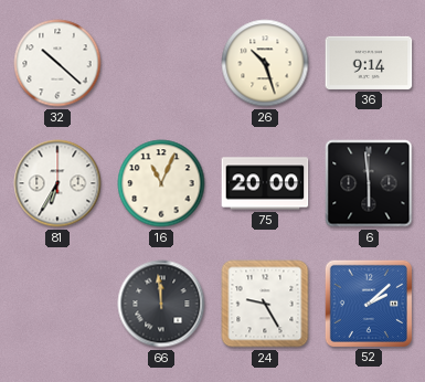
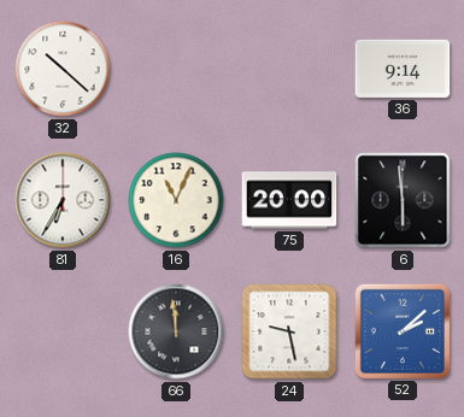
26: 10:27 -> none
24: 9:25 -> 9:28
